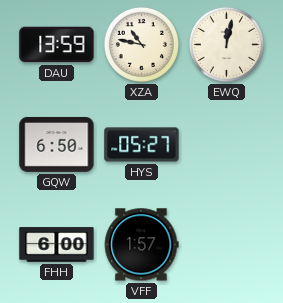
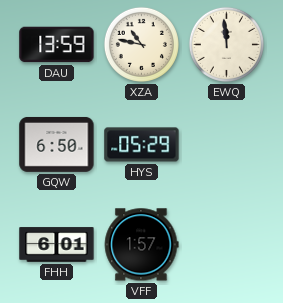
EWQ: 12:02 -> 11:59
HYS: 05:27 -> 05:29
FHH: 6:00 -> 6:01
